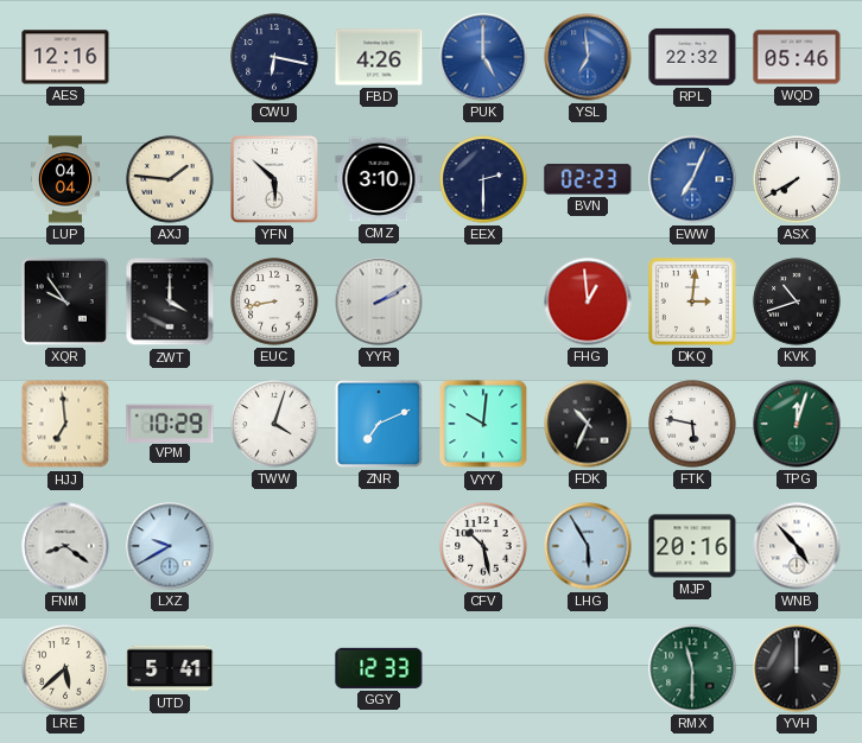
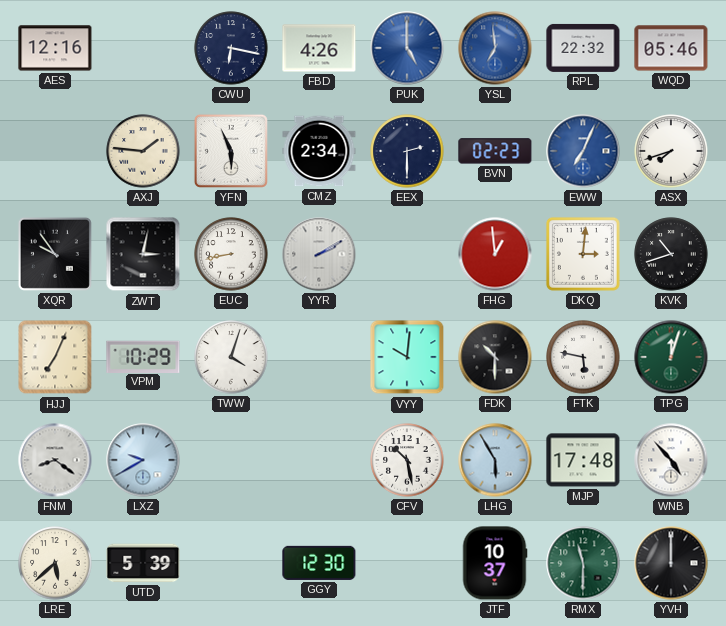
LUP: 04:04 -> none
YFN: 5:52 -> 5:56
CMZ: 3:10 -> 2:34
ASX: 7:40 -> 7:42
ZWT: 4:00 -> 3:02
HJJ: 6:59 -> 7:04
ZNR: 7:11 -> none
FDK: 10:34 -> 10:30
MJP: 20:16 -> 17:48
UTD: 5:41 -> 5:39
GGY: 12:33 -> 12:30
JTF: none -> 10:37
